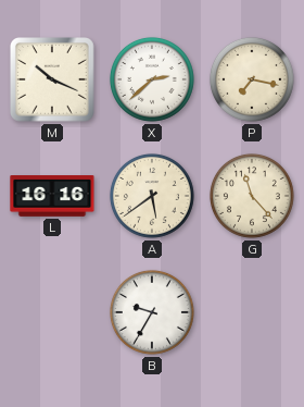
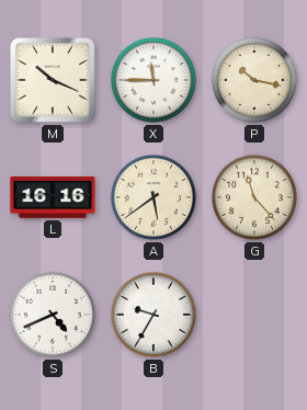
X: 2:38 -> 11:45
P: 7:17 -> 10:17
S: none -> 4:41
